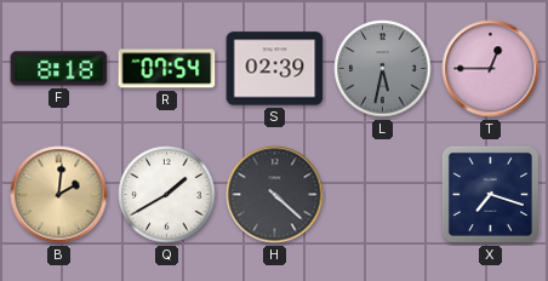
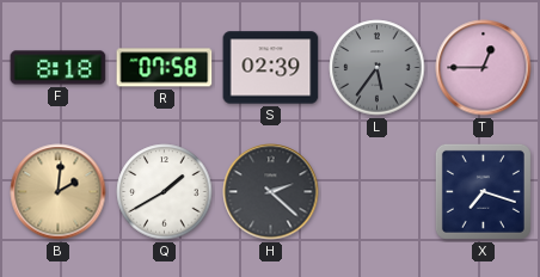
R: 07:54 -> 07:58
L: 5:32 -> 5:36
H: 4:22 -> 2:22
